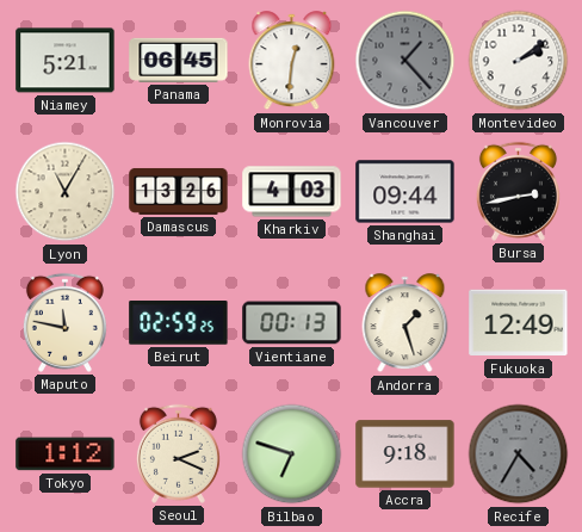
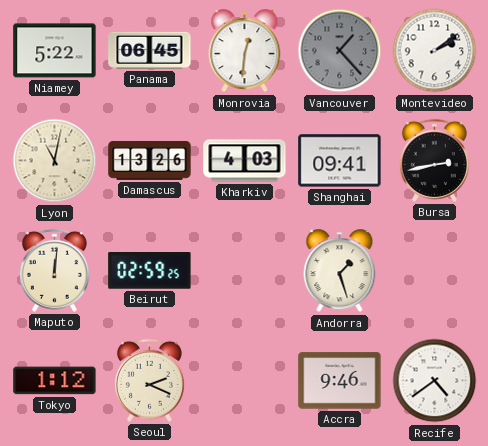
Niamey: 5:21 -> 5:22
Lyon: 11:05 -> 11:02
Shanghai: 09:44 -> 09:41
Maputo: 11:47 -> 12:01
Vientiane: 00:13 -> none
Fukuoka: 12:49 -> none
Bilbao: 6:48 -> none
Accra: 9:18 -> 9:46
Recife: 4:35 -> 4:39
Recife dial: grey -> white
